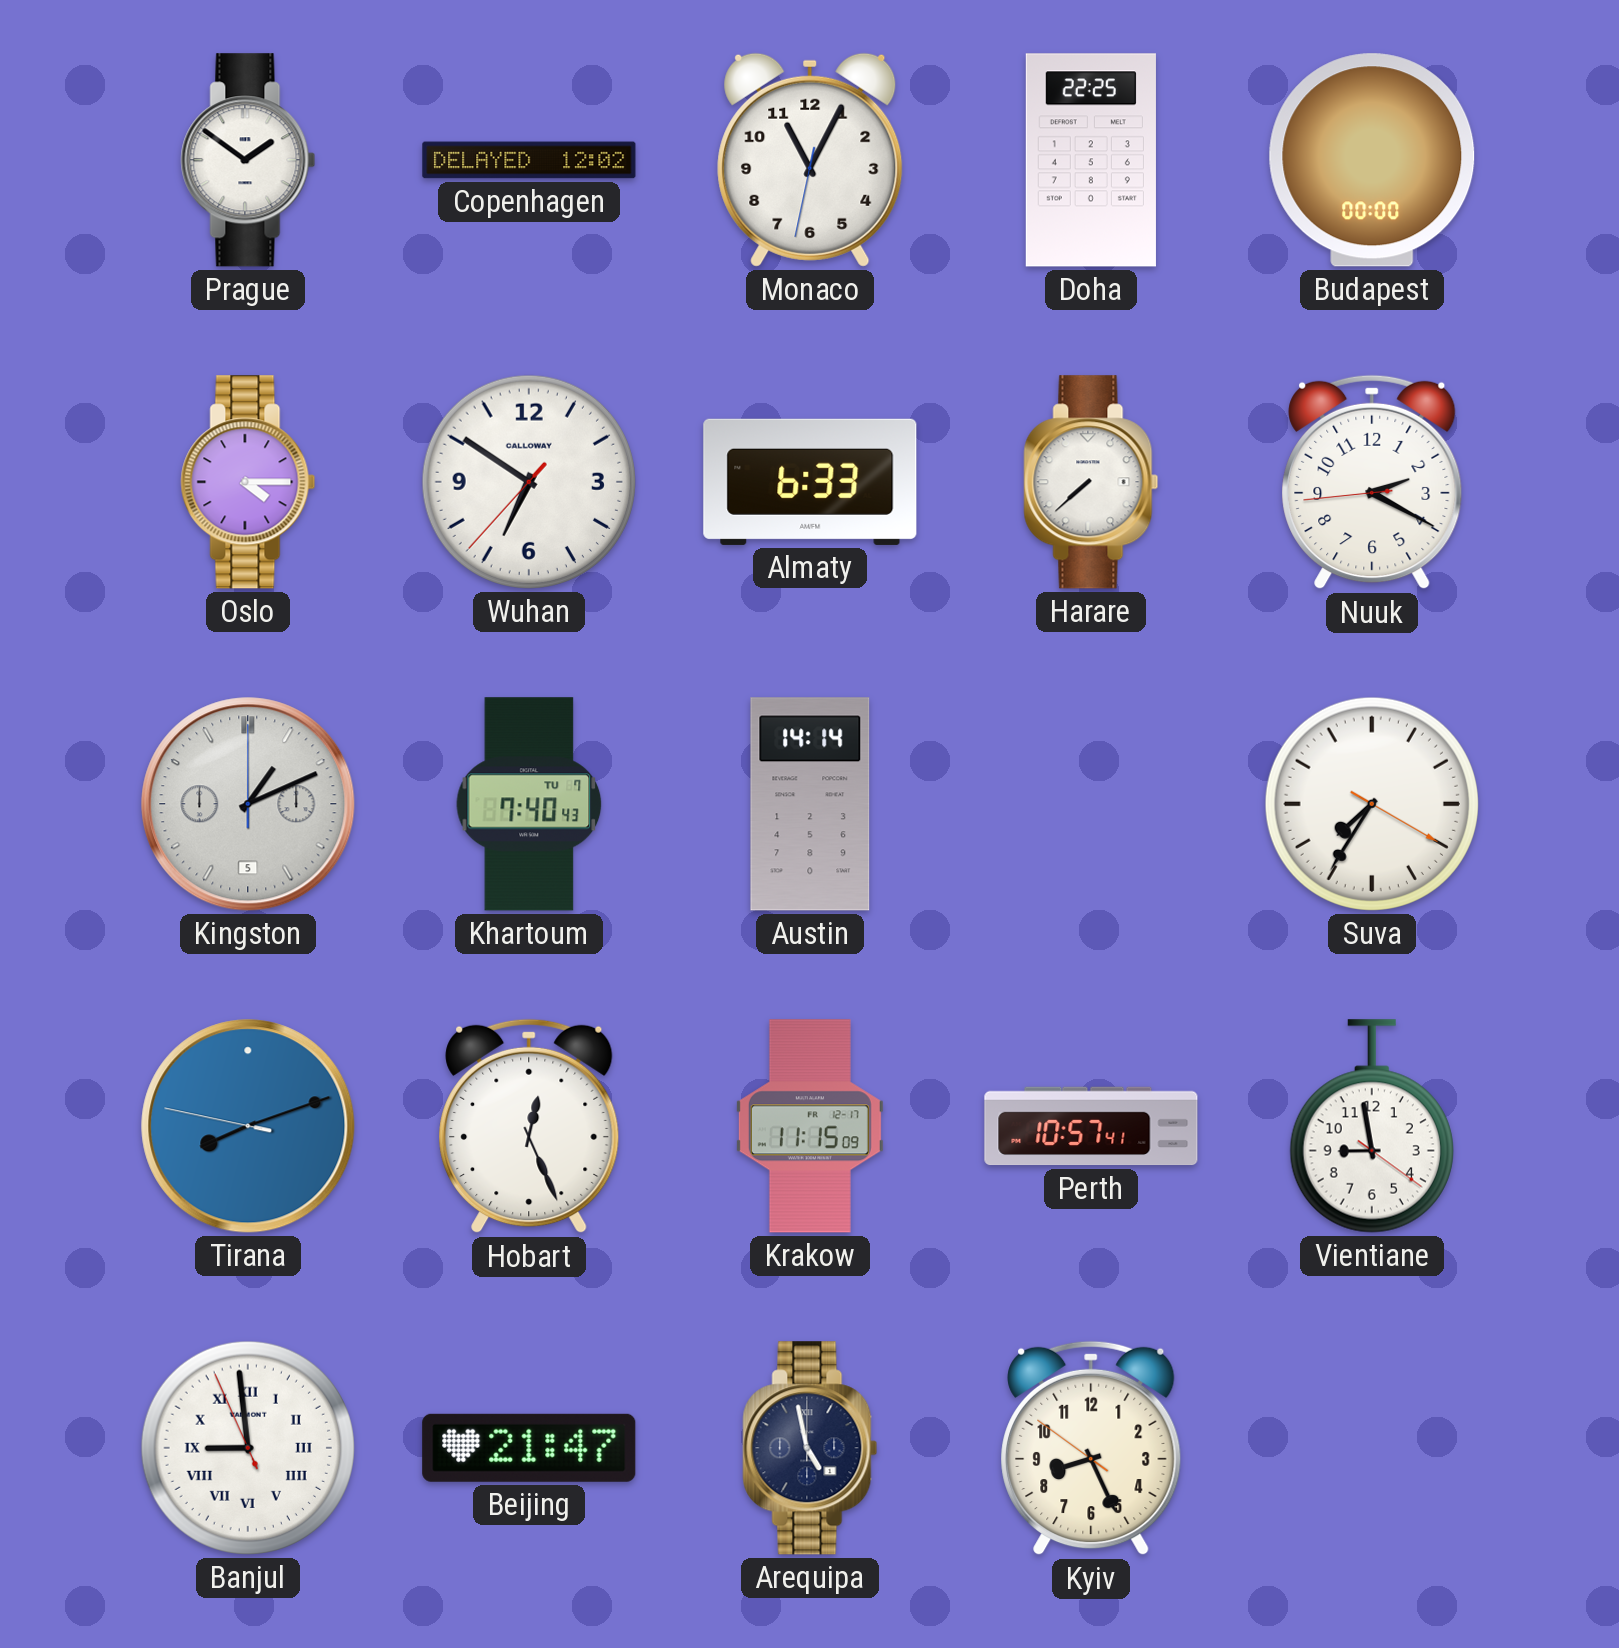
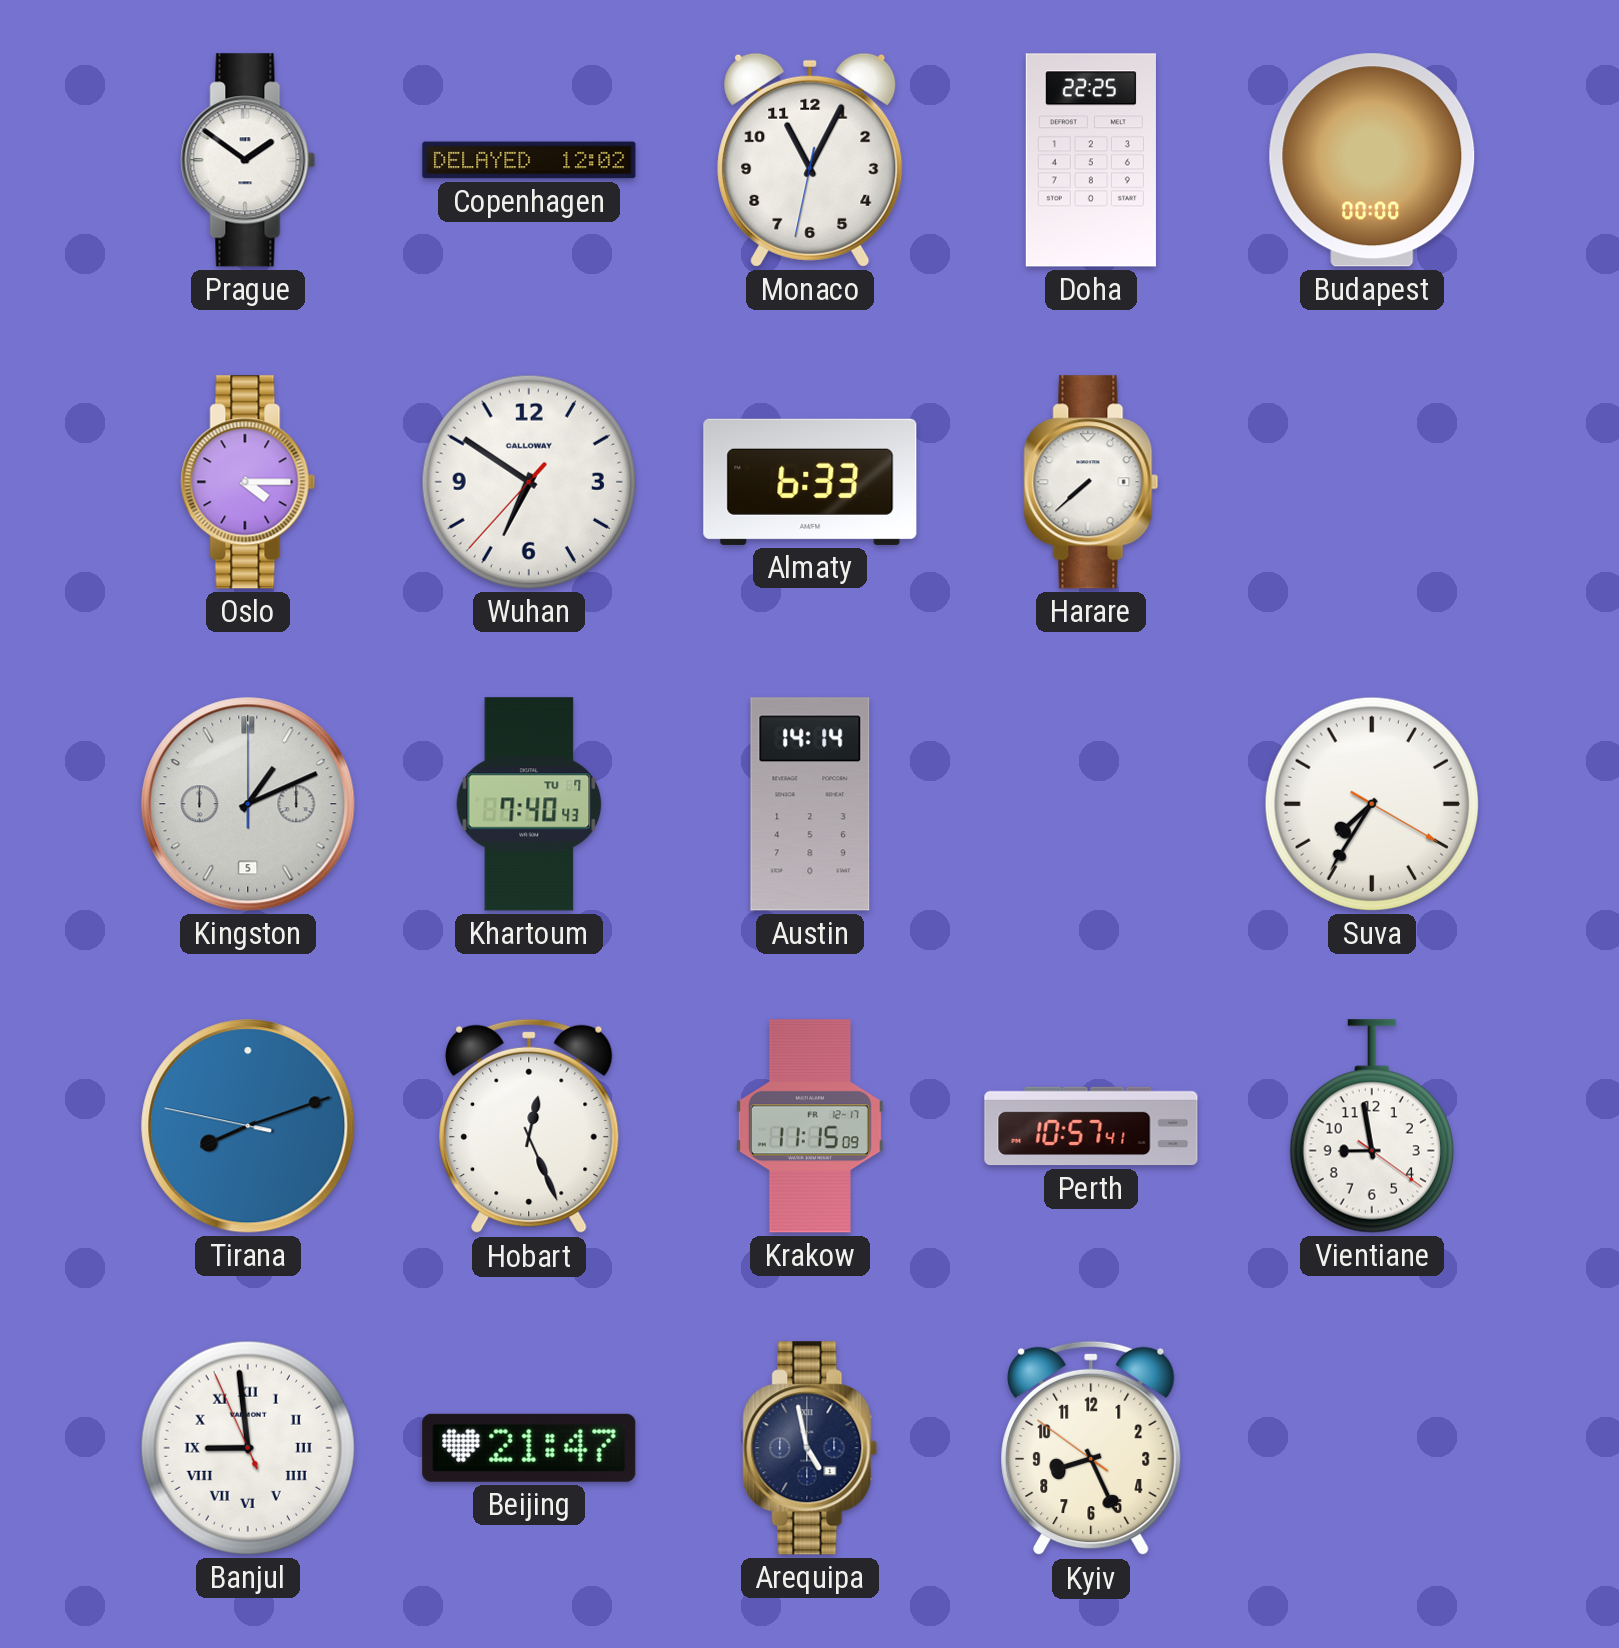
Nuuk: 2:19 -> none
